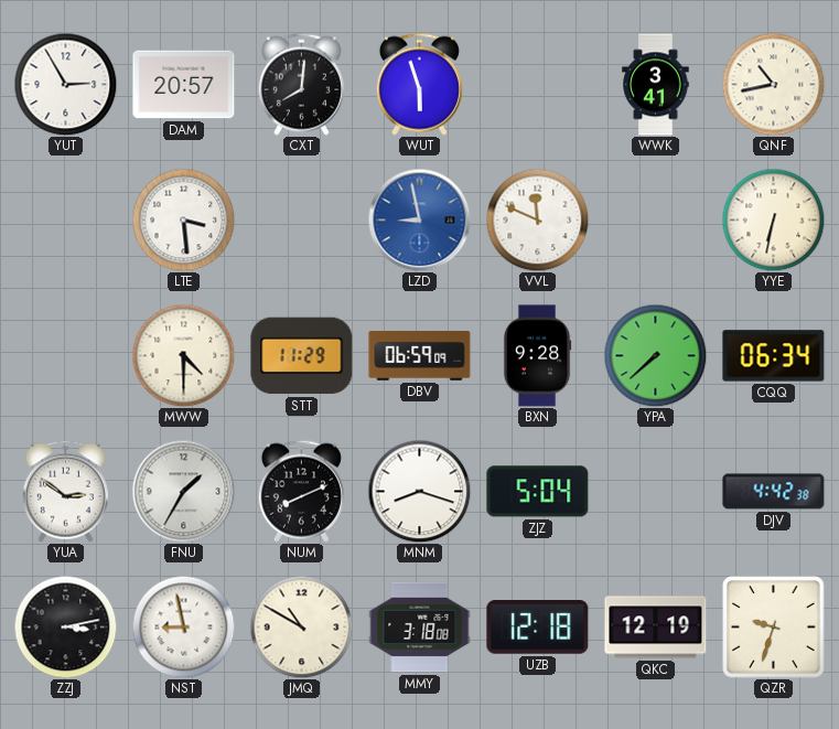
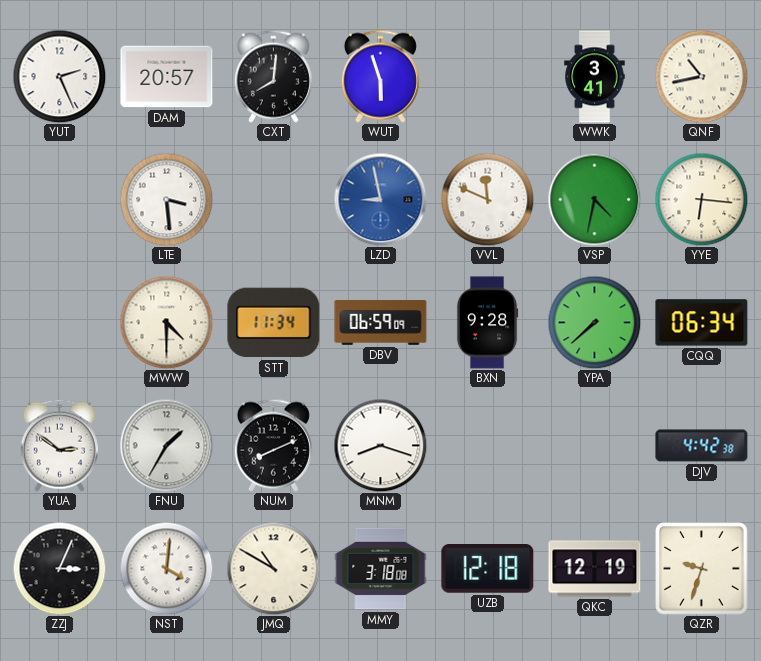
YUT: 2:55 -> 2:26
VSP: none -> 4:32
YYE: 6:32 -> 6:16
STT: 11:29 -> 11:34
ZJZ: 5:04 -> none
ZZJ: 3:13 -> 3:04
NST: 8:58 -> 4:01
